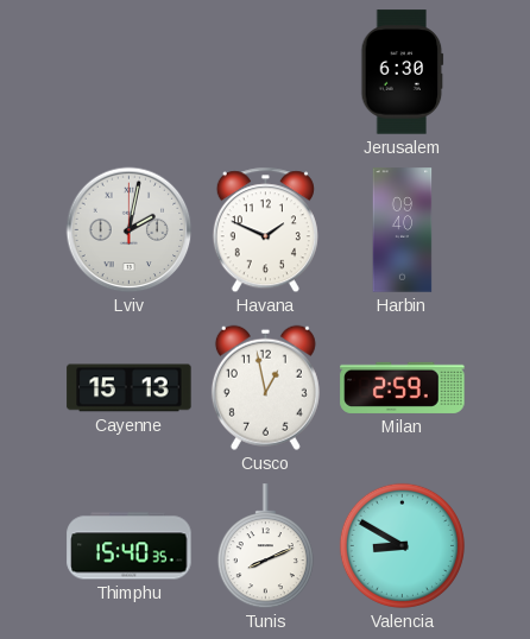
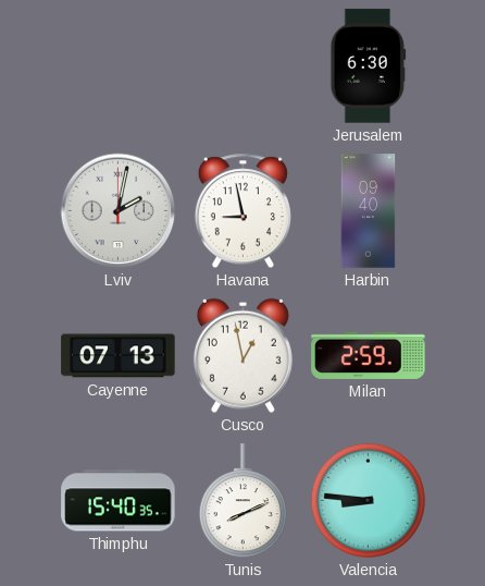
Havana: 1:49 -> 8:58
Cayenne: 15:13 -> 07:13
Valencia: 8:50 -> 8:46
